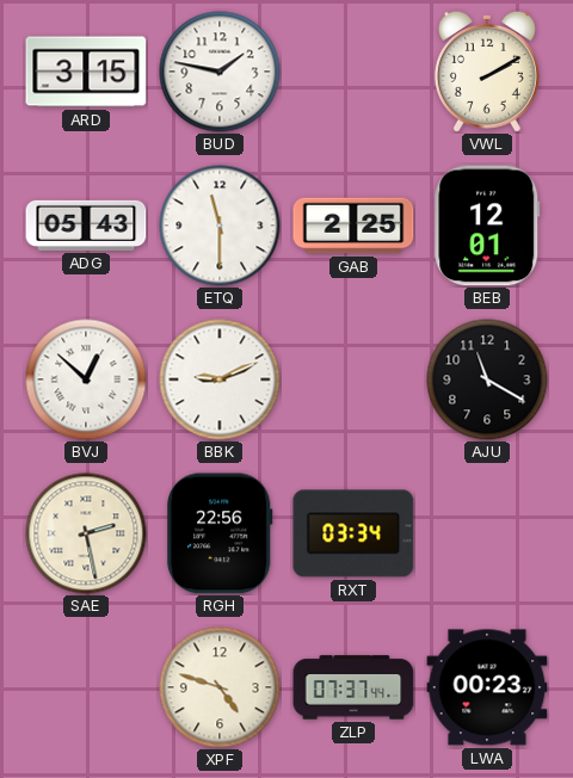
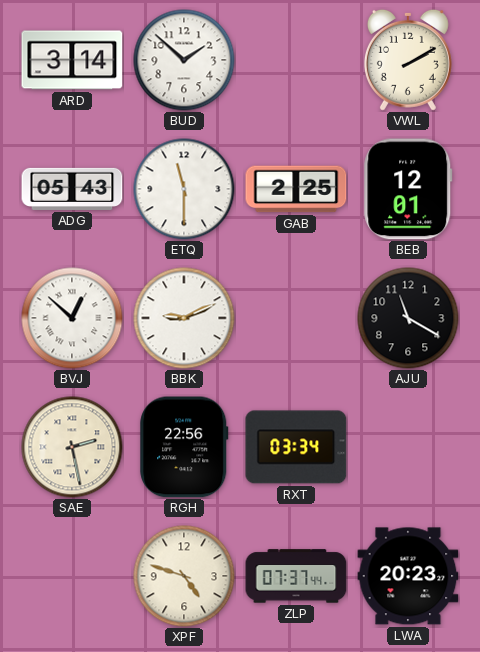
ARD: 3:15 -> 3:14
BUD: 1:47 -> 1:52
LWA: 00:23 -> 20:23
